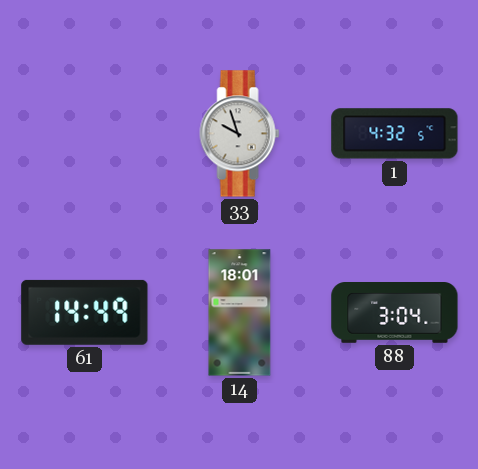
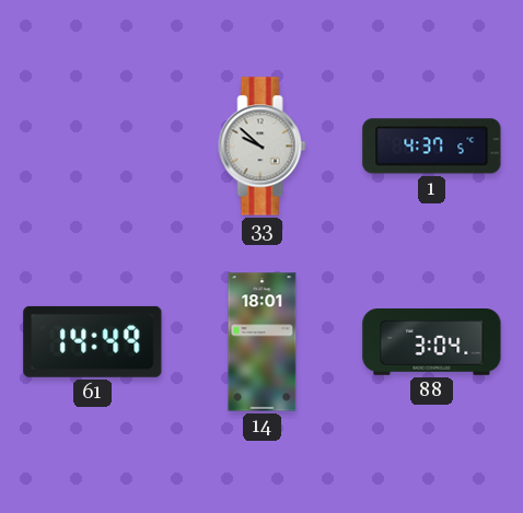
33: 9:57 -> 9:52
1: 4:32 -> 4:37
